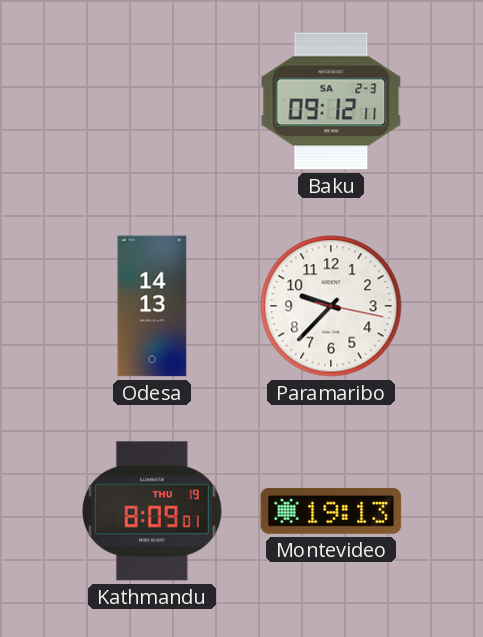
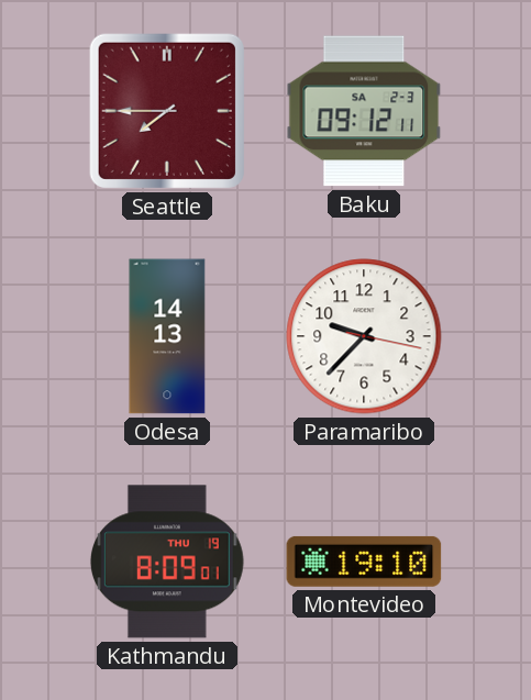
Seattle: none -> 7:45
Montevideo: 19:13 -> 19:10
